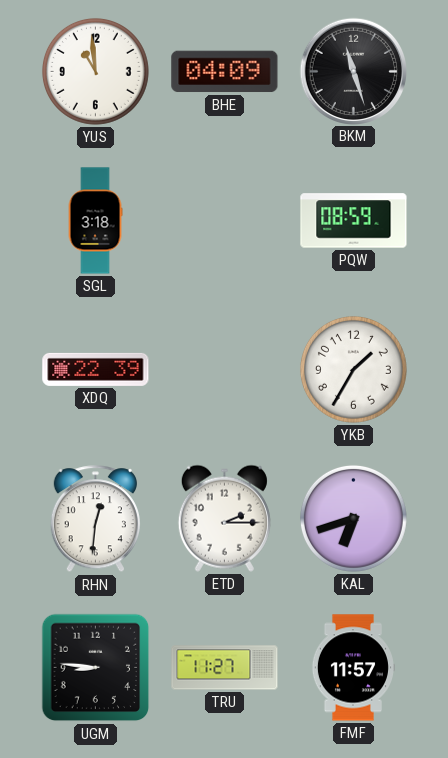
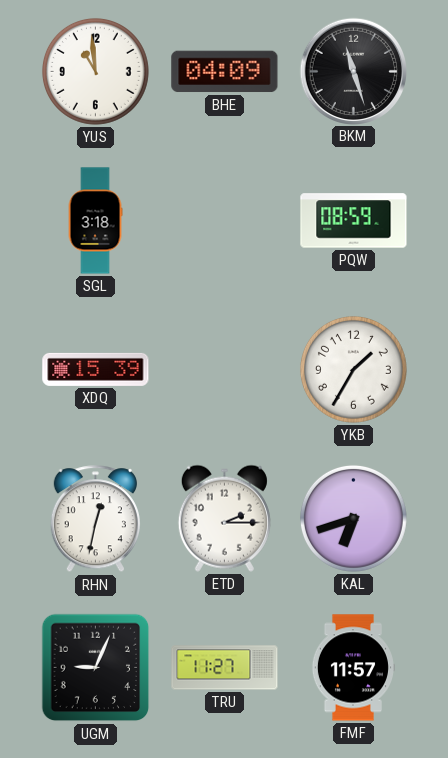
XDQ: 22:39 -> 15:39
RHN: 12:31 -> 12:32
UGM: 8:46 -> 9:04
